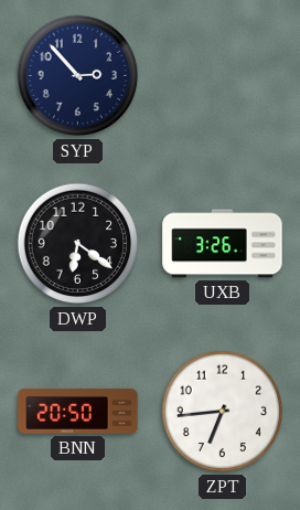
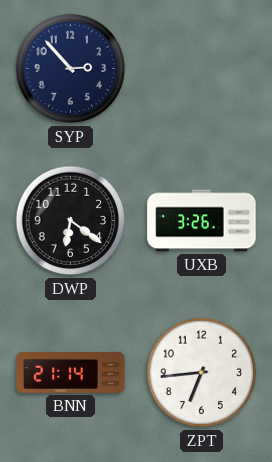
BNN: 20:50 -> 21:14
